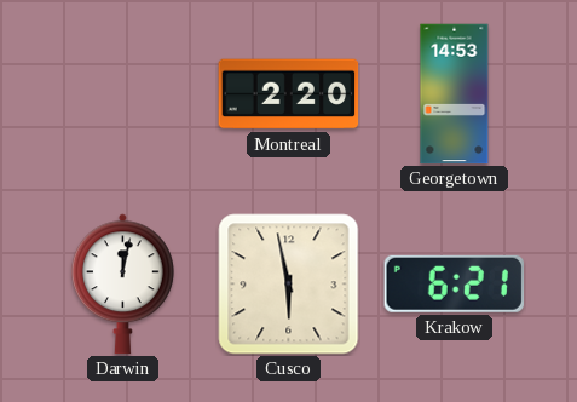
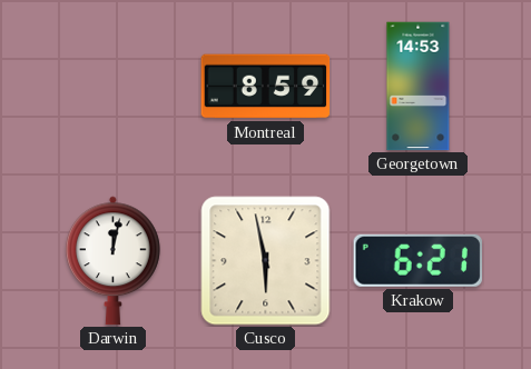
Montreal: 2:20 -> 8:59
